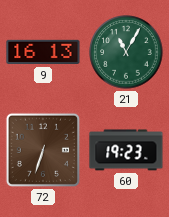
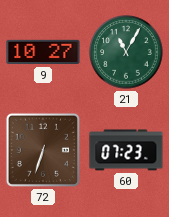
9: 16:13 -> 10:27
60: 19:23 -> 07:23
